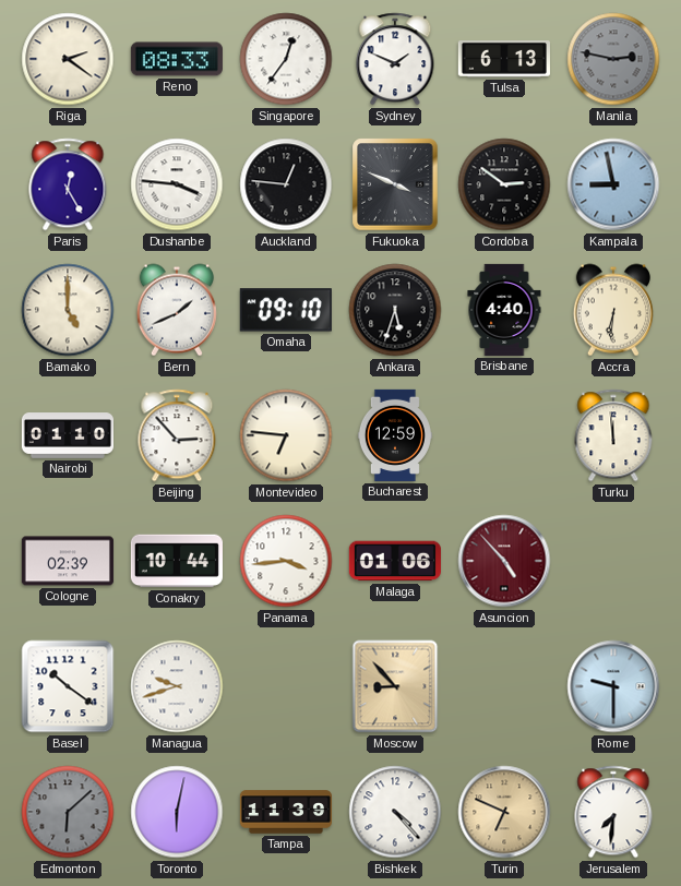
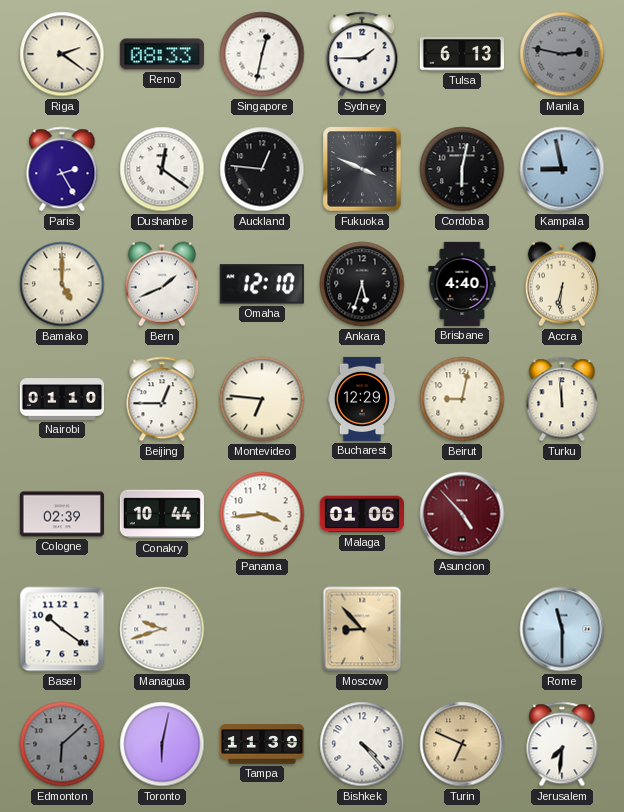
Singapore: 12:36 -> 12:32
Sydney: 1:49 -> 1:45
Paris: 12:25 -> 2:25
Dushanbe: 3:46 -> 12:21
Cordoba: 2:51 -> 6:02
Omaha: 09:10 -> 12:10
Beijing: 2:53 -> 12:45
Bucharest: 12:59 -> 12:29
Beirut: none -> 9:02
Rome: 9:30 -> 11:30
